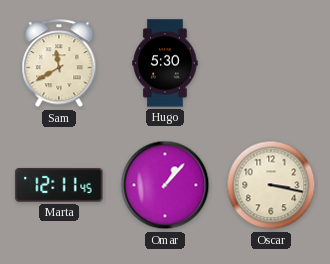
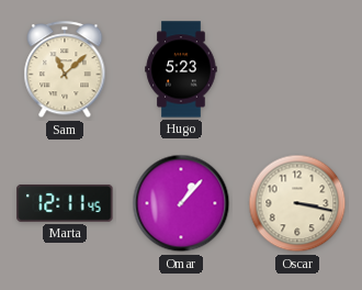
Sam: 11:40 -> 11:08
Hugo: 5:30 -> 5:23
